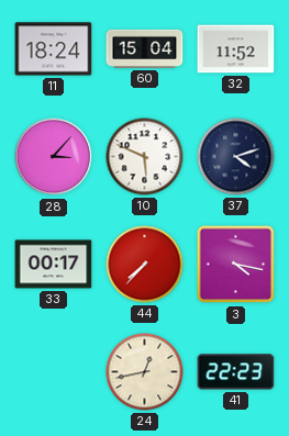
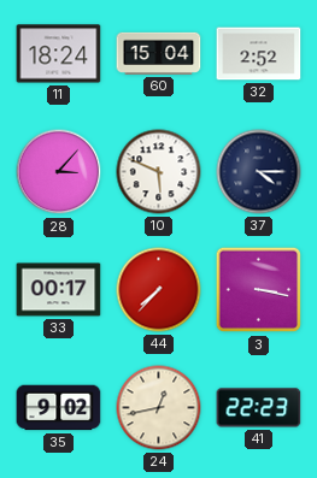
32: 11:52 -> 2:52
37: 4:12 -> 4:15
3: 4:17 -> 3:17
35: none -> 9:02
